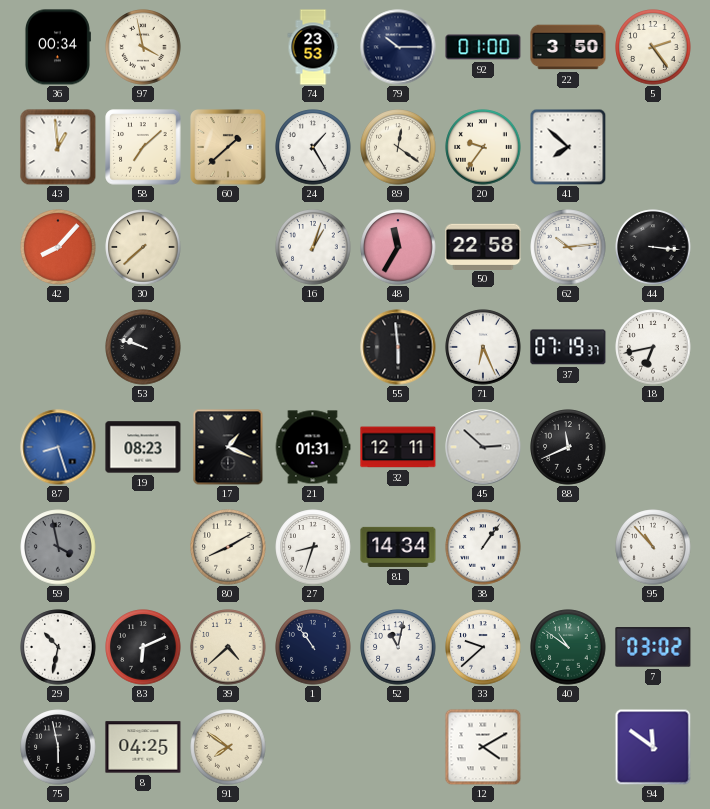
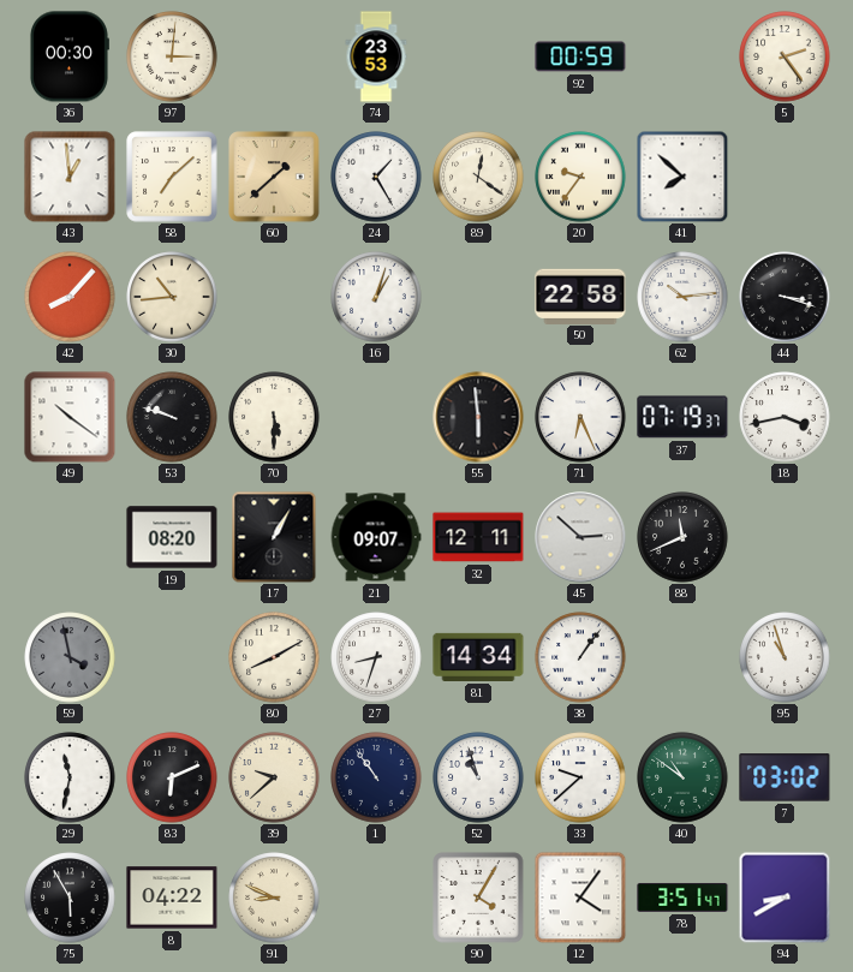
36: 00:34 -> 00:30
97: 3:58 -> 3:01
79: 10:15 -> none
92: 01:00 -> 00:59
22: 3:50 -> none
30: 7:38 -> 10:44
48: 11:35 -> none
44: 3:16 -> 3:18
49: none -> 10:21
70: none -> 5:30
18: 6:43 -> 3:43
87: 8:27 -> none
19: 08:23 -> 08:20
17: 1:19 -> 1:05
21: 01:31 -> 09:07
95: 10:53 -> 10:57
29: 10:32 -> 11:32
39: 4:38 -> 9:38
52: 11:02 -> 10:57
75: 5:58 -> 5:55
8: 04:25 -> 04:22
91: 7:51 -> 8:49
90: none -> 4:05
12: 4:10 -> 4:06
78: none -> 3:51
94: 11:51 -> 8:40
